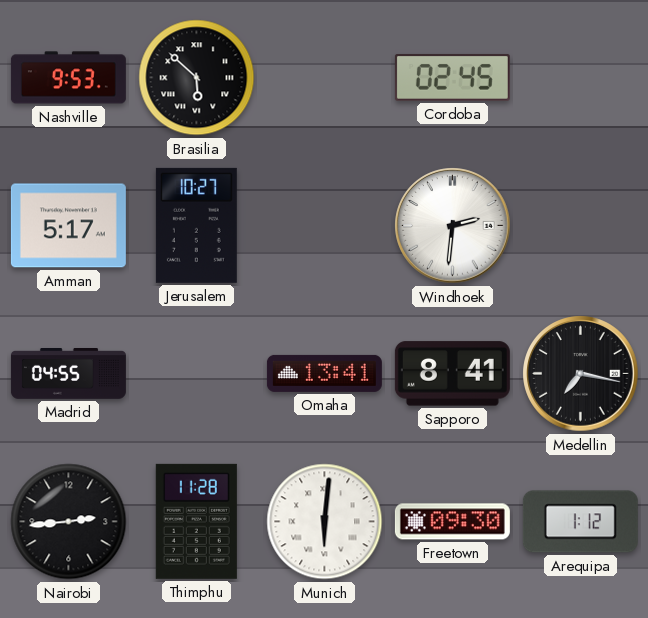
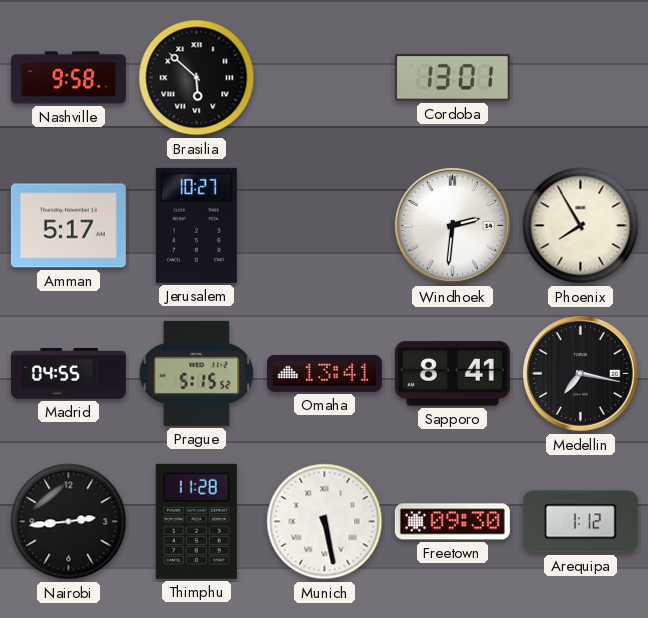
Nashville: 9:53 -> 9:58
Cordoba: 02:45 -> 13:01
Phoenix: none -> 7:55
Prague: none -> 5:15
Munich: 6:01 -> 5:28
